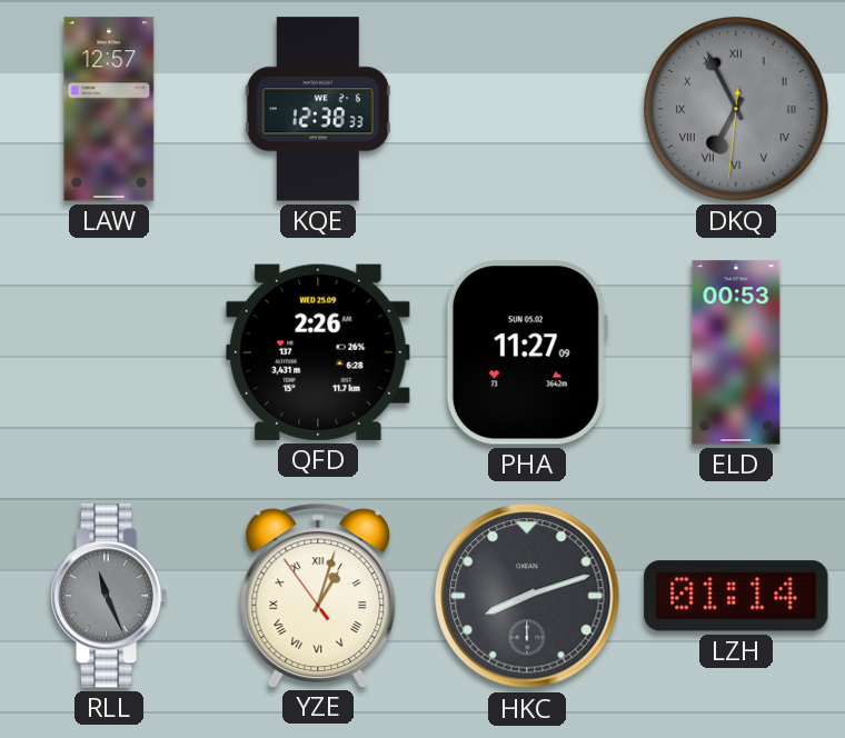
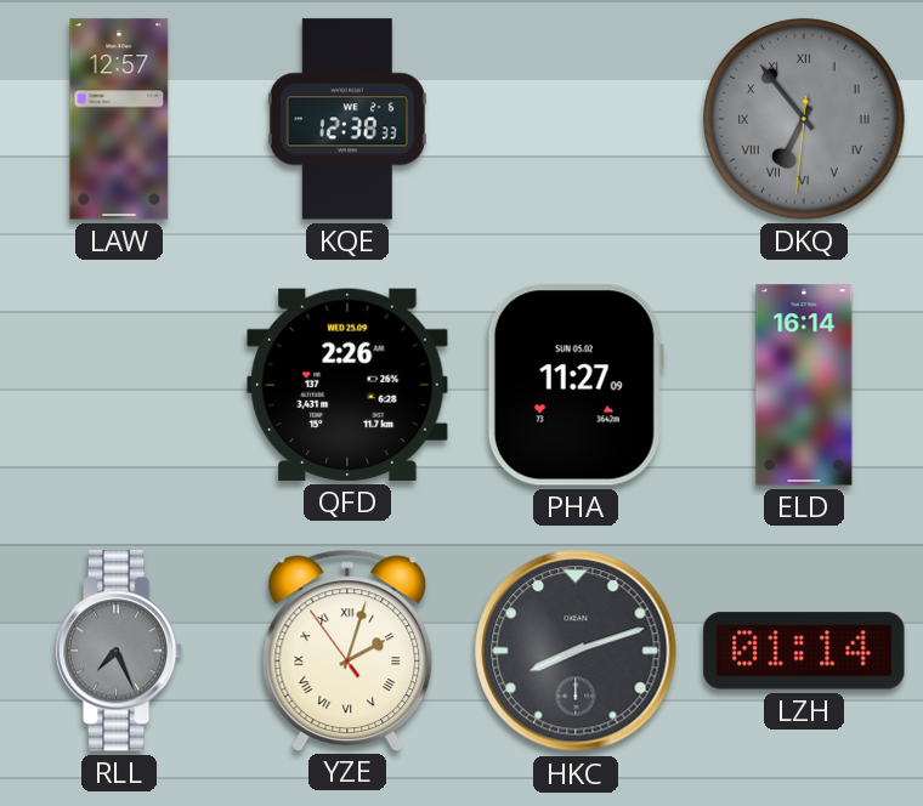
DKQ: 6:55 -> 6:53
ELD: 00:53 -> 16:14
RLL: 11:26 -> 7:26
YZE: 1:02 -> 2:02
